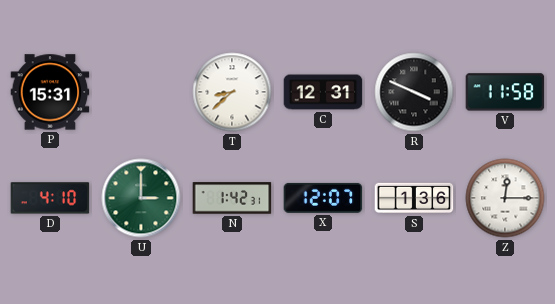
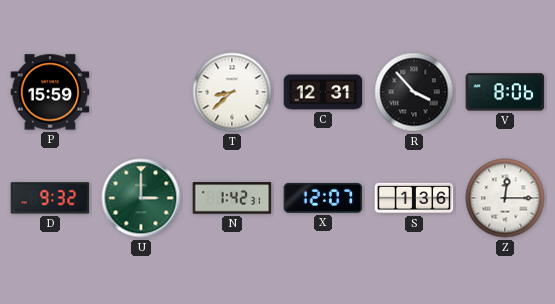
P: 15:31 -> 15:59
R: 3:49 -> 3:53
V: 11:58 -> 8:06
D: 4:10 -> 9:32
